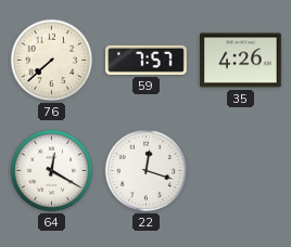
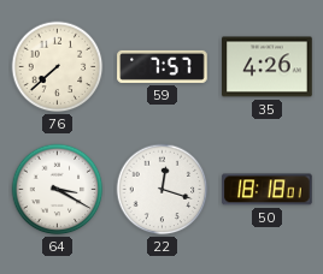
64: 12:20 -> 3:20
50: none -> 18:18
